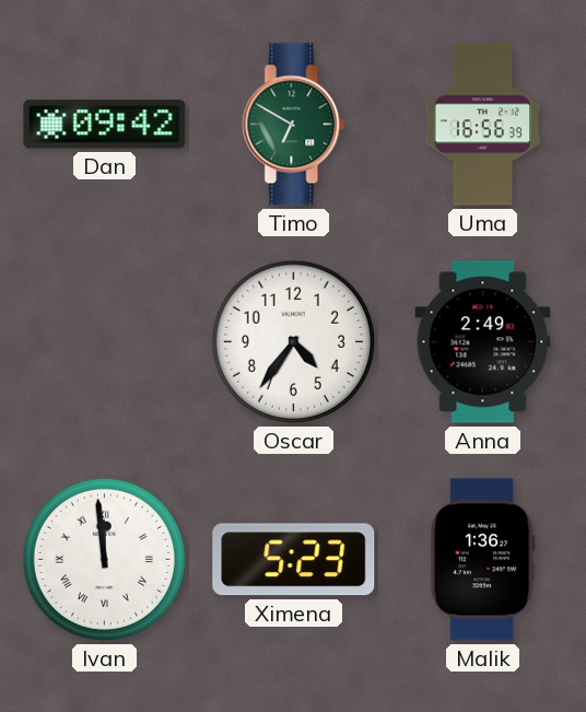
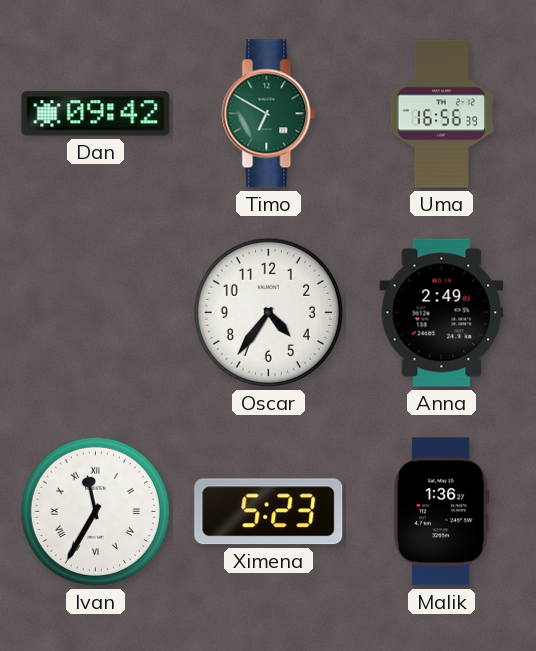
Ivan: 11:59 -> 11:35
